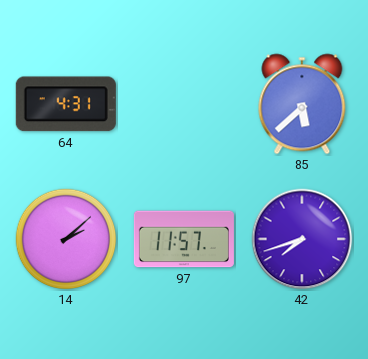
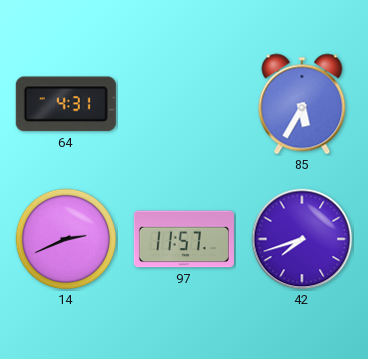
85: 5:38 -> 5:35
14: 2:08 -> 2:41
